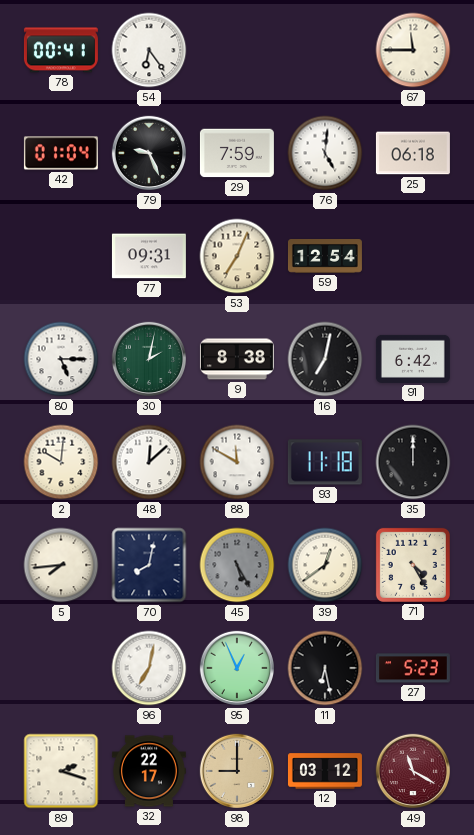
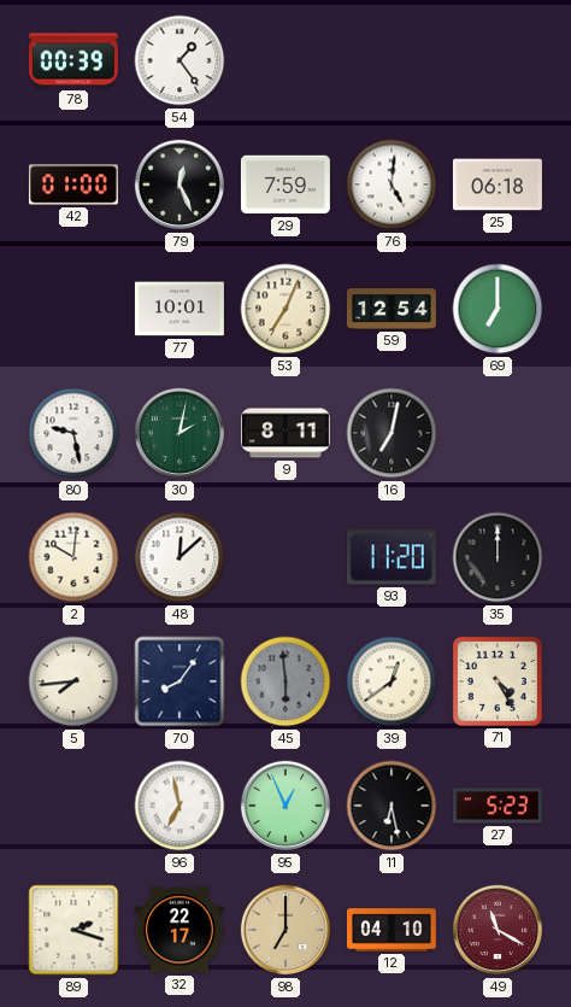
78: 00:41 -> 00:39
54: 6:24 -> 1:24
67: 11:45 -> none
42: 01:04 -> 01:00
79: 9:26 -> 12:26
77: 09:31 -> 10:01
69: none -> 7:00
80: 5:15 -> 9:28
9: 8:38 -> 8:11
91: 6:42 -> none
88: 11:50 -> none
93: 11:18 -> 11:20
70: 8:02 -> 8:06
45: 5:25 -> 5:59
96: 7:02 -> 6:58
98: 9:00 -> 7:00
12: 03:12 -> 04:10
